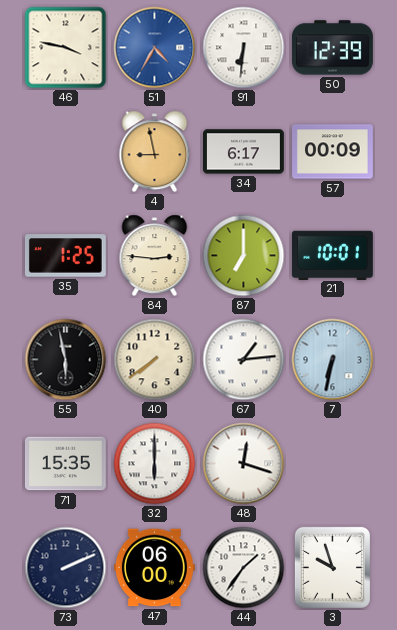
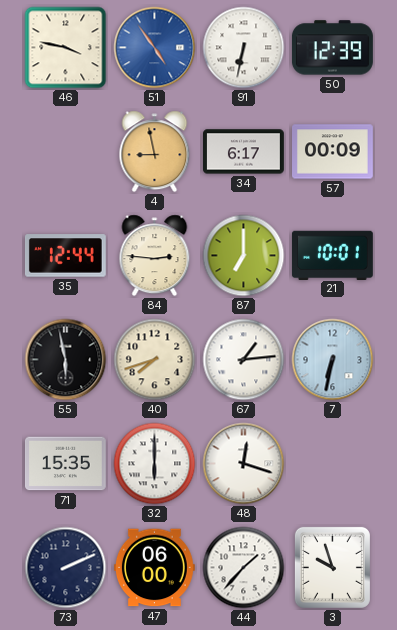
51: 4:35 -> 4:54
91: 6:31 -> 6:32
35: 1:25 -> 12:44
40: 7:39 -> 7:42
44: 1:36 -> 1:37
